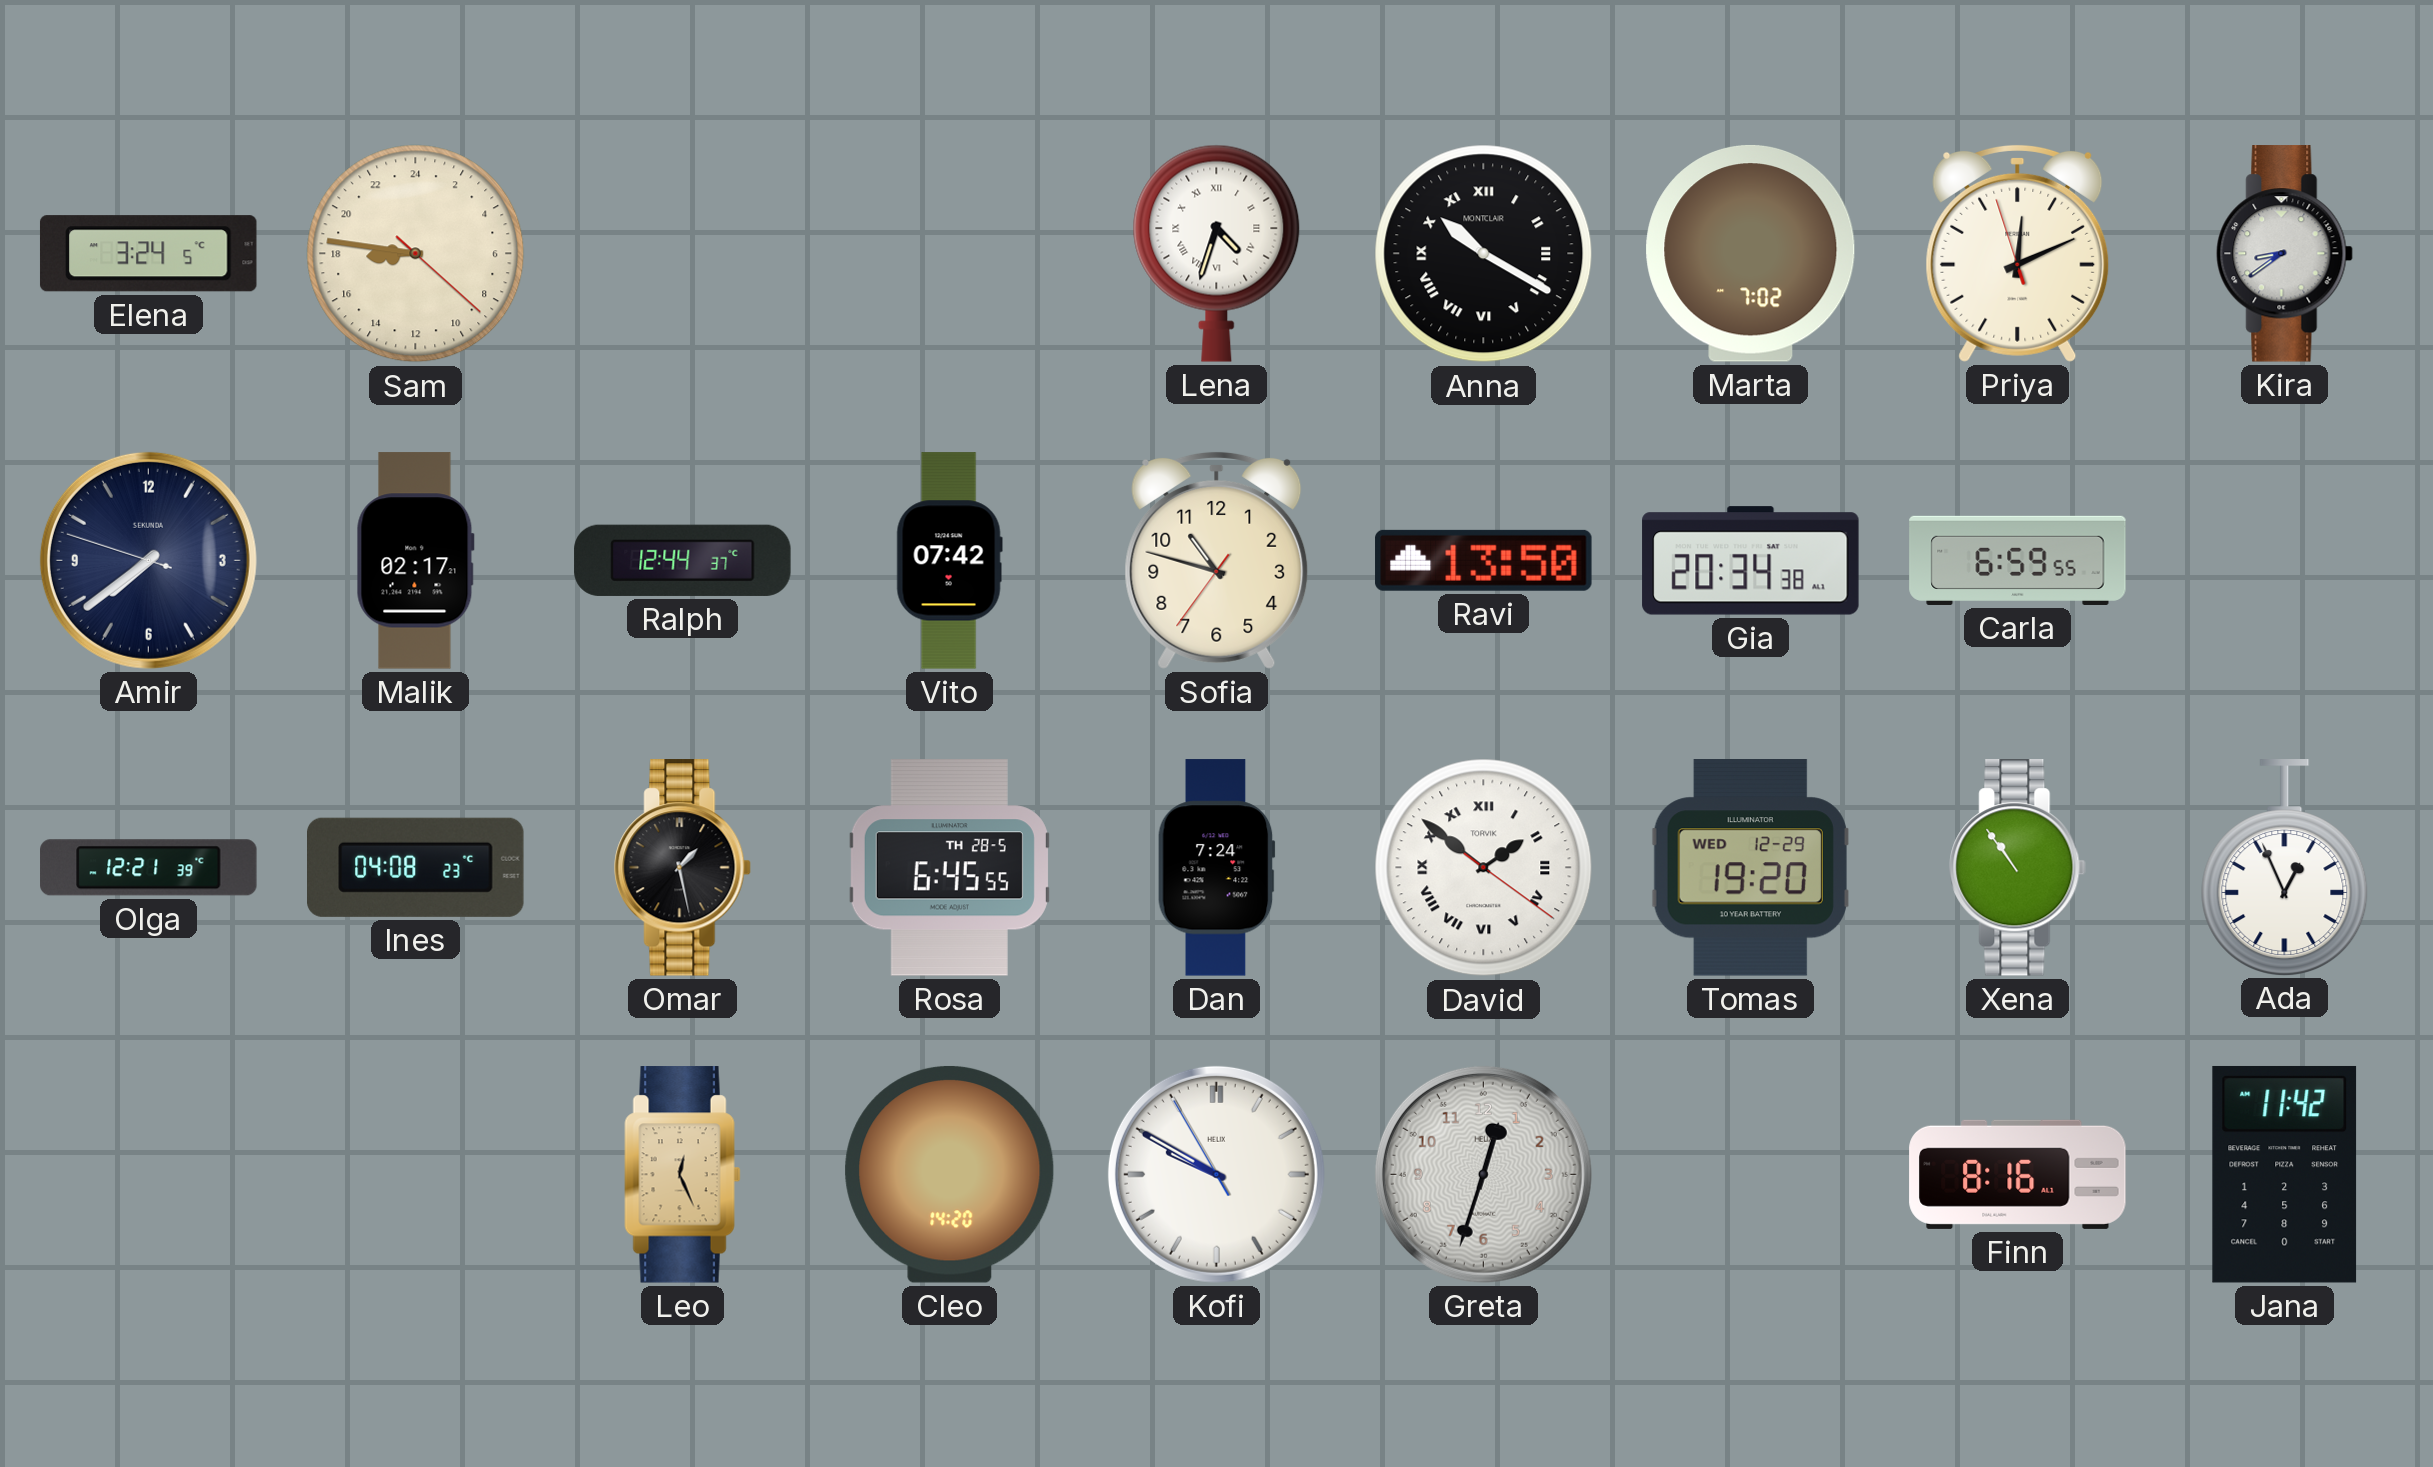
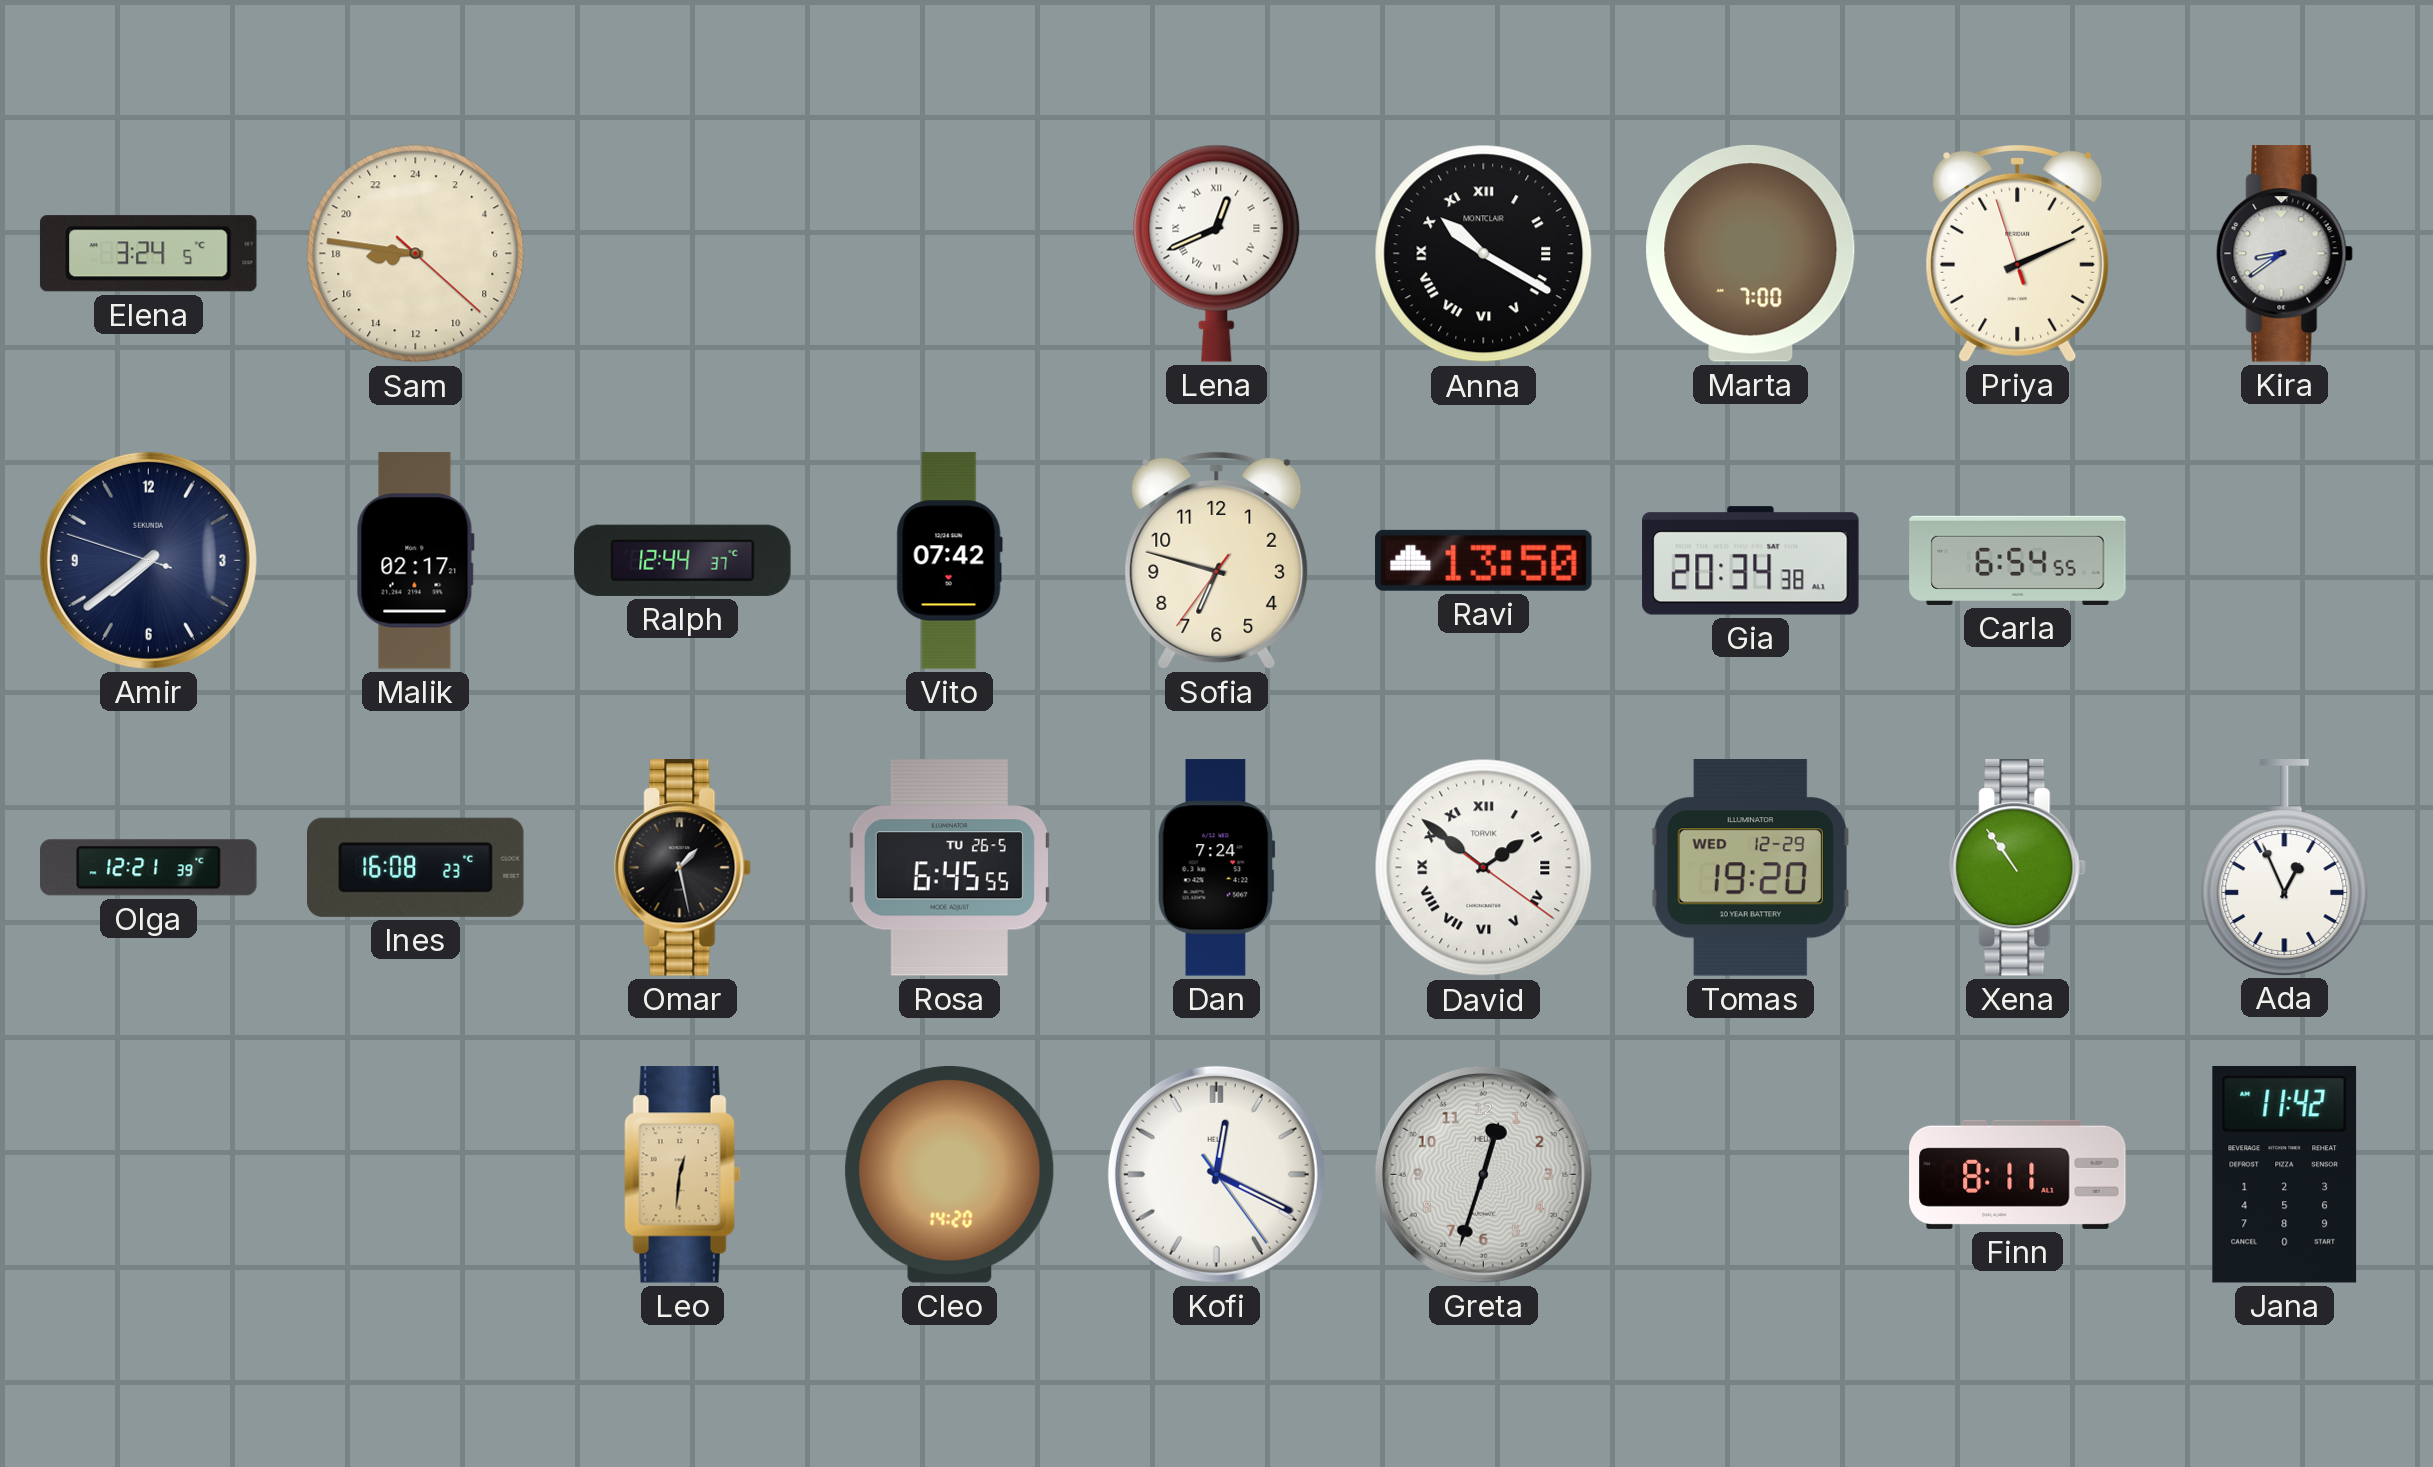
Lena: 4:33 -> 12:41
Marta: 7:02 -> 7:00
Priya: 12:10 -> 2:10
Sofia: 10:47 -> 6:47
Carla: 6:59 -> 6:54
Ines: 04:08 -> 16:08
Rosa date: TH 28-5 -> TU 26-5
Leo: 12:26 -> 12:31
Kofi: 9:49 -> 12:19
Finn: 8:16 -> 8:11
